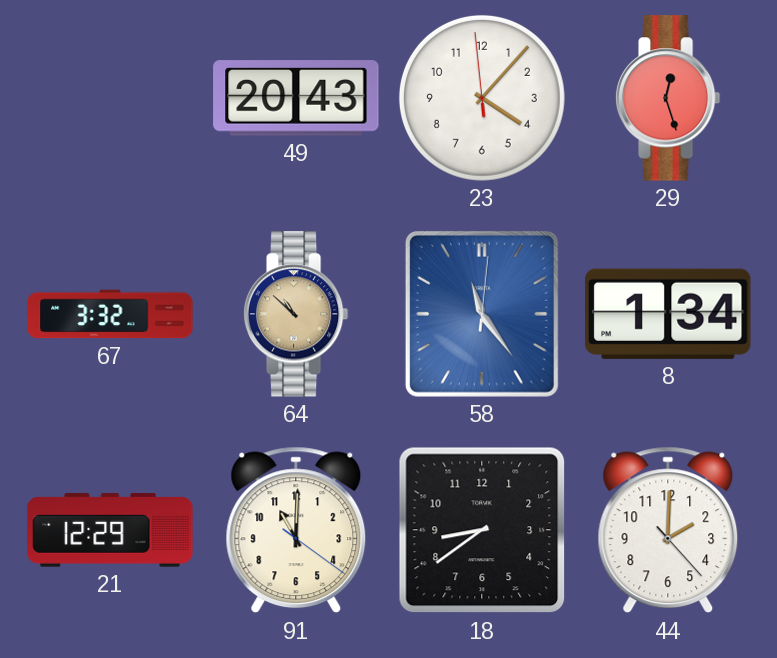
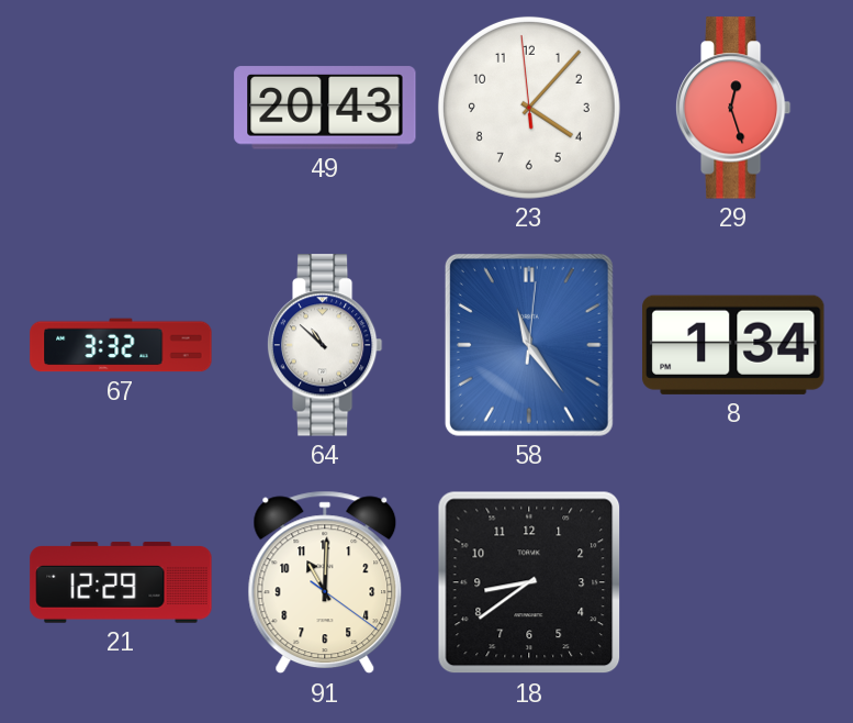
64 dial: champagne -> white
44: 2:00 -> none
